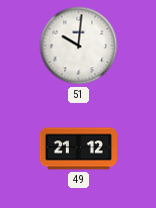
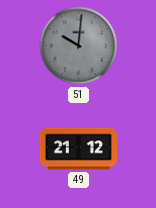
51 dial: white -> grey
